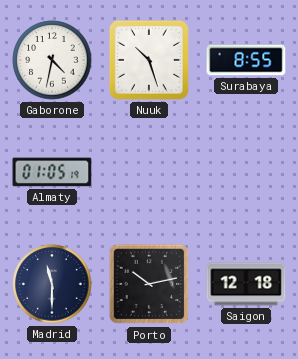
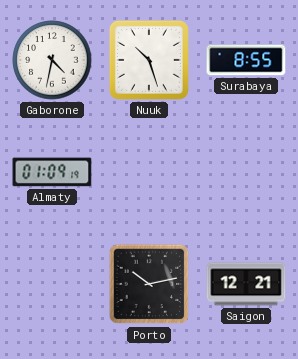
Almaty: 01:05 -> 01:09
Madrid: 11:30 -> none
Saigon: 12:18 -> 12:21
